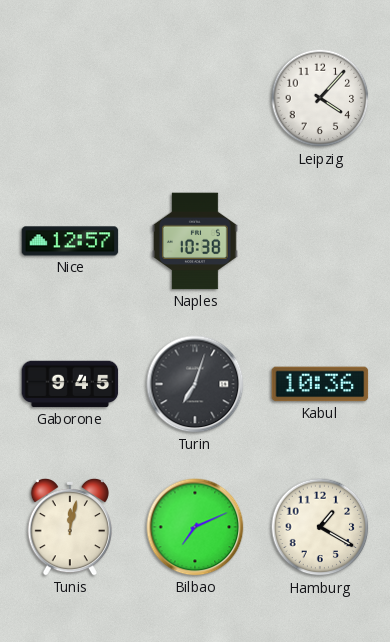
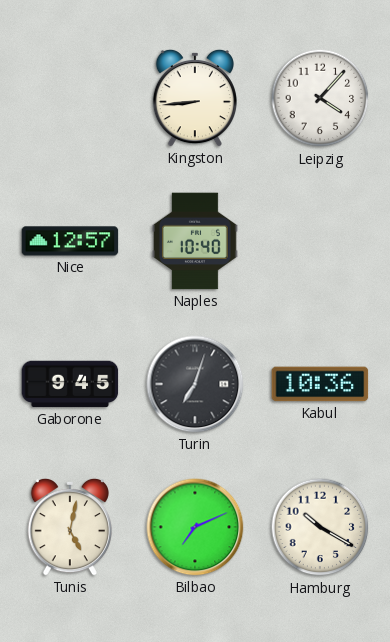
Kingston: none -> 8:44
Naples: 10:38 -> 10:40
Tunis: 12:02 -> 5:02
Hamburg: 1:20 -> 10:20
